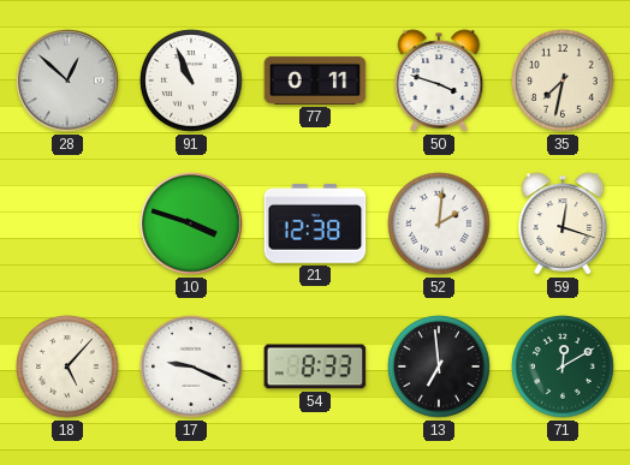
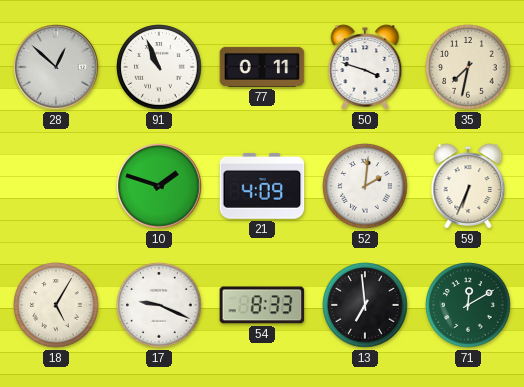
10: 3:48 -> 1:48
21: 12:38 -> 4:09
59: 12:18 -> 6:34
18: 5:07 -> 5:05
